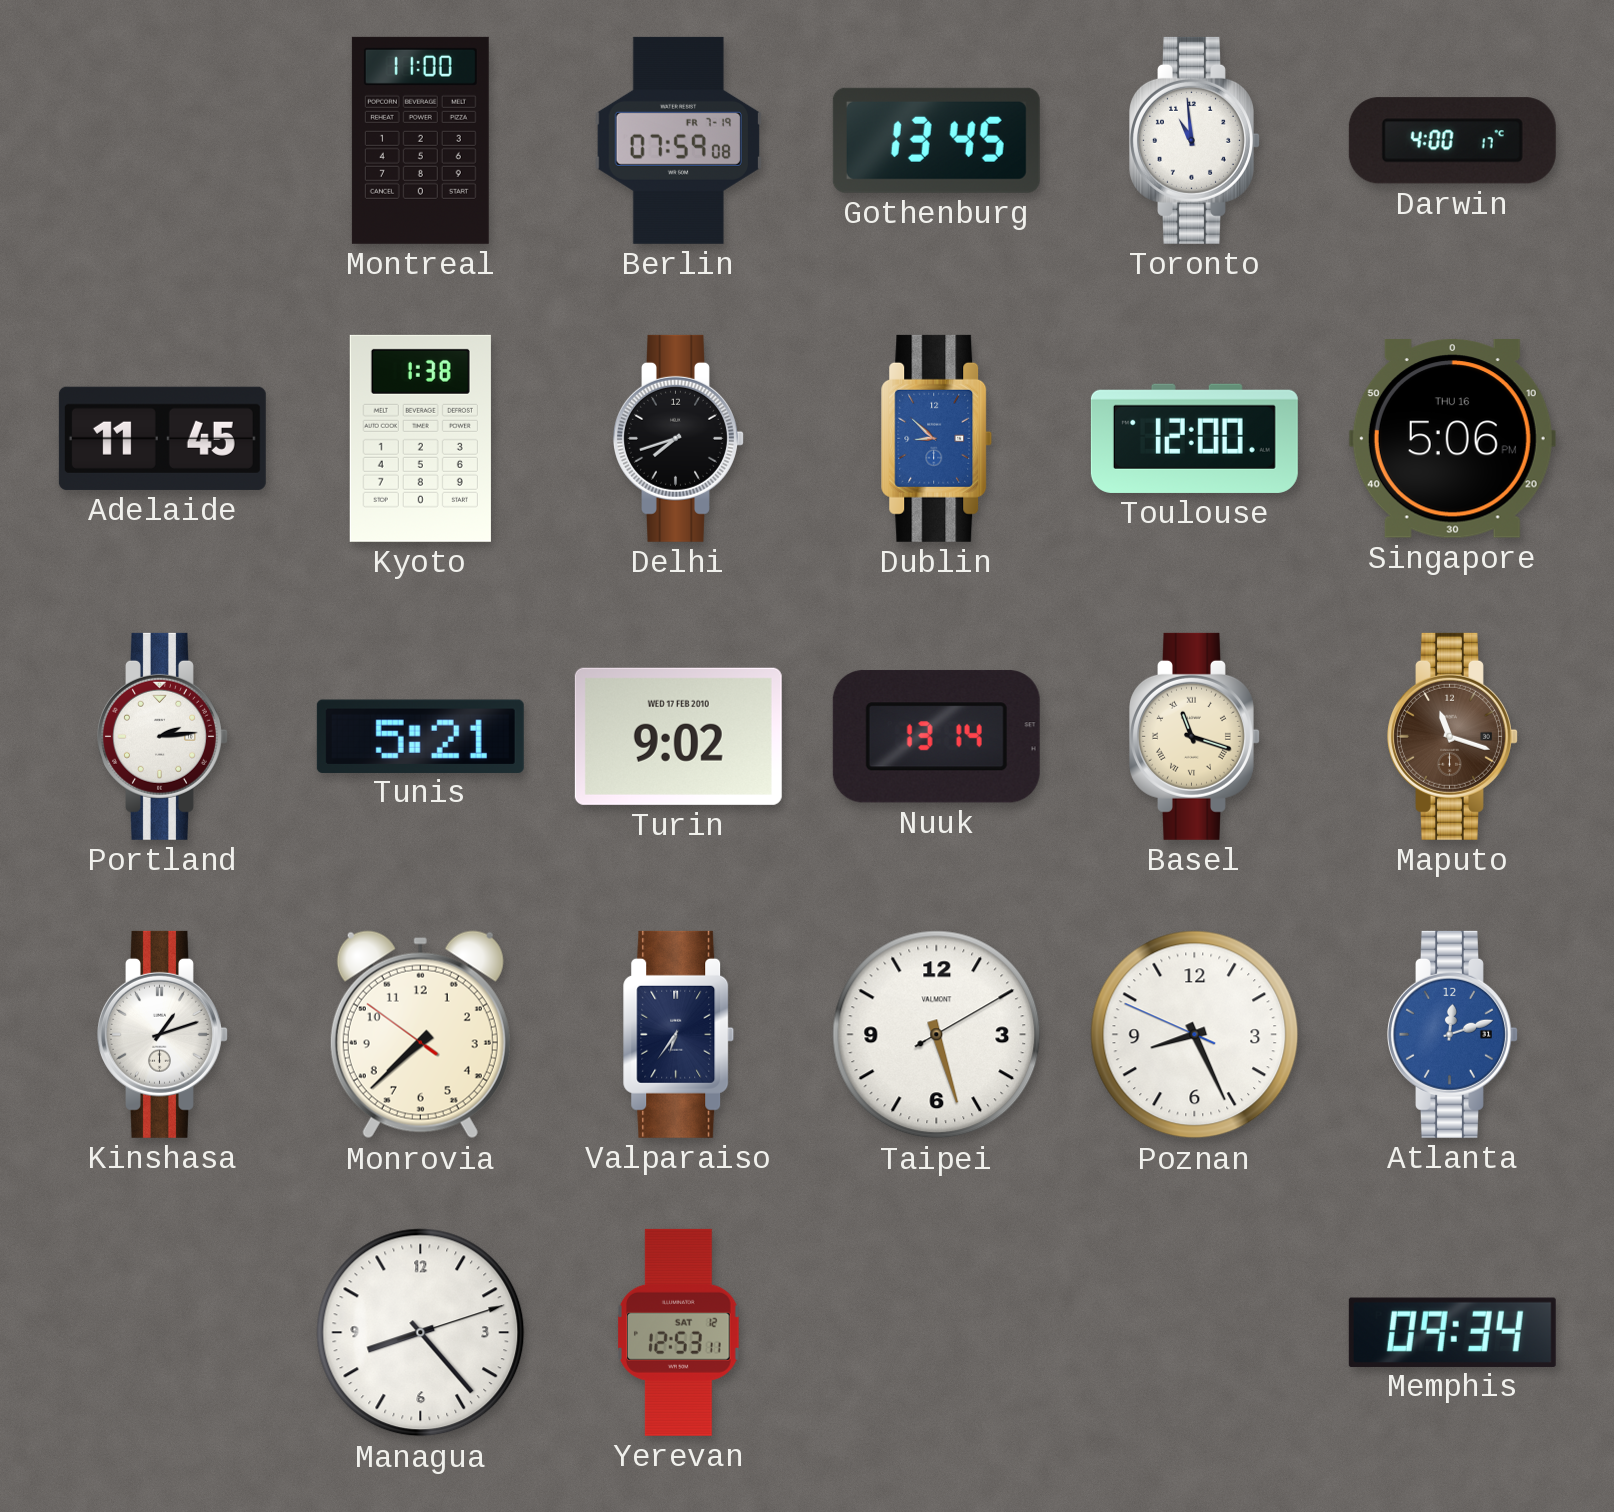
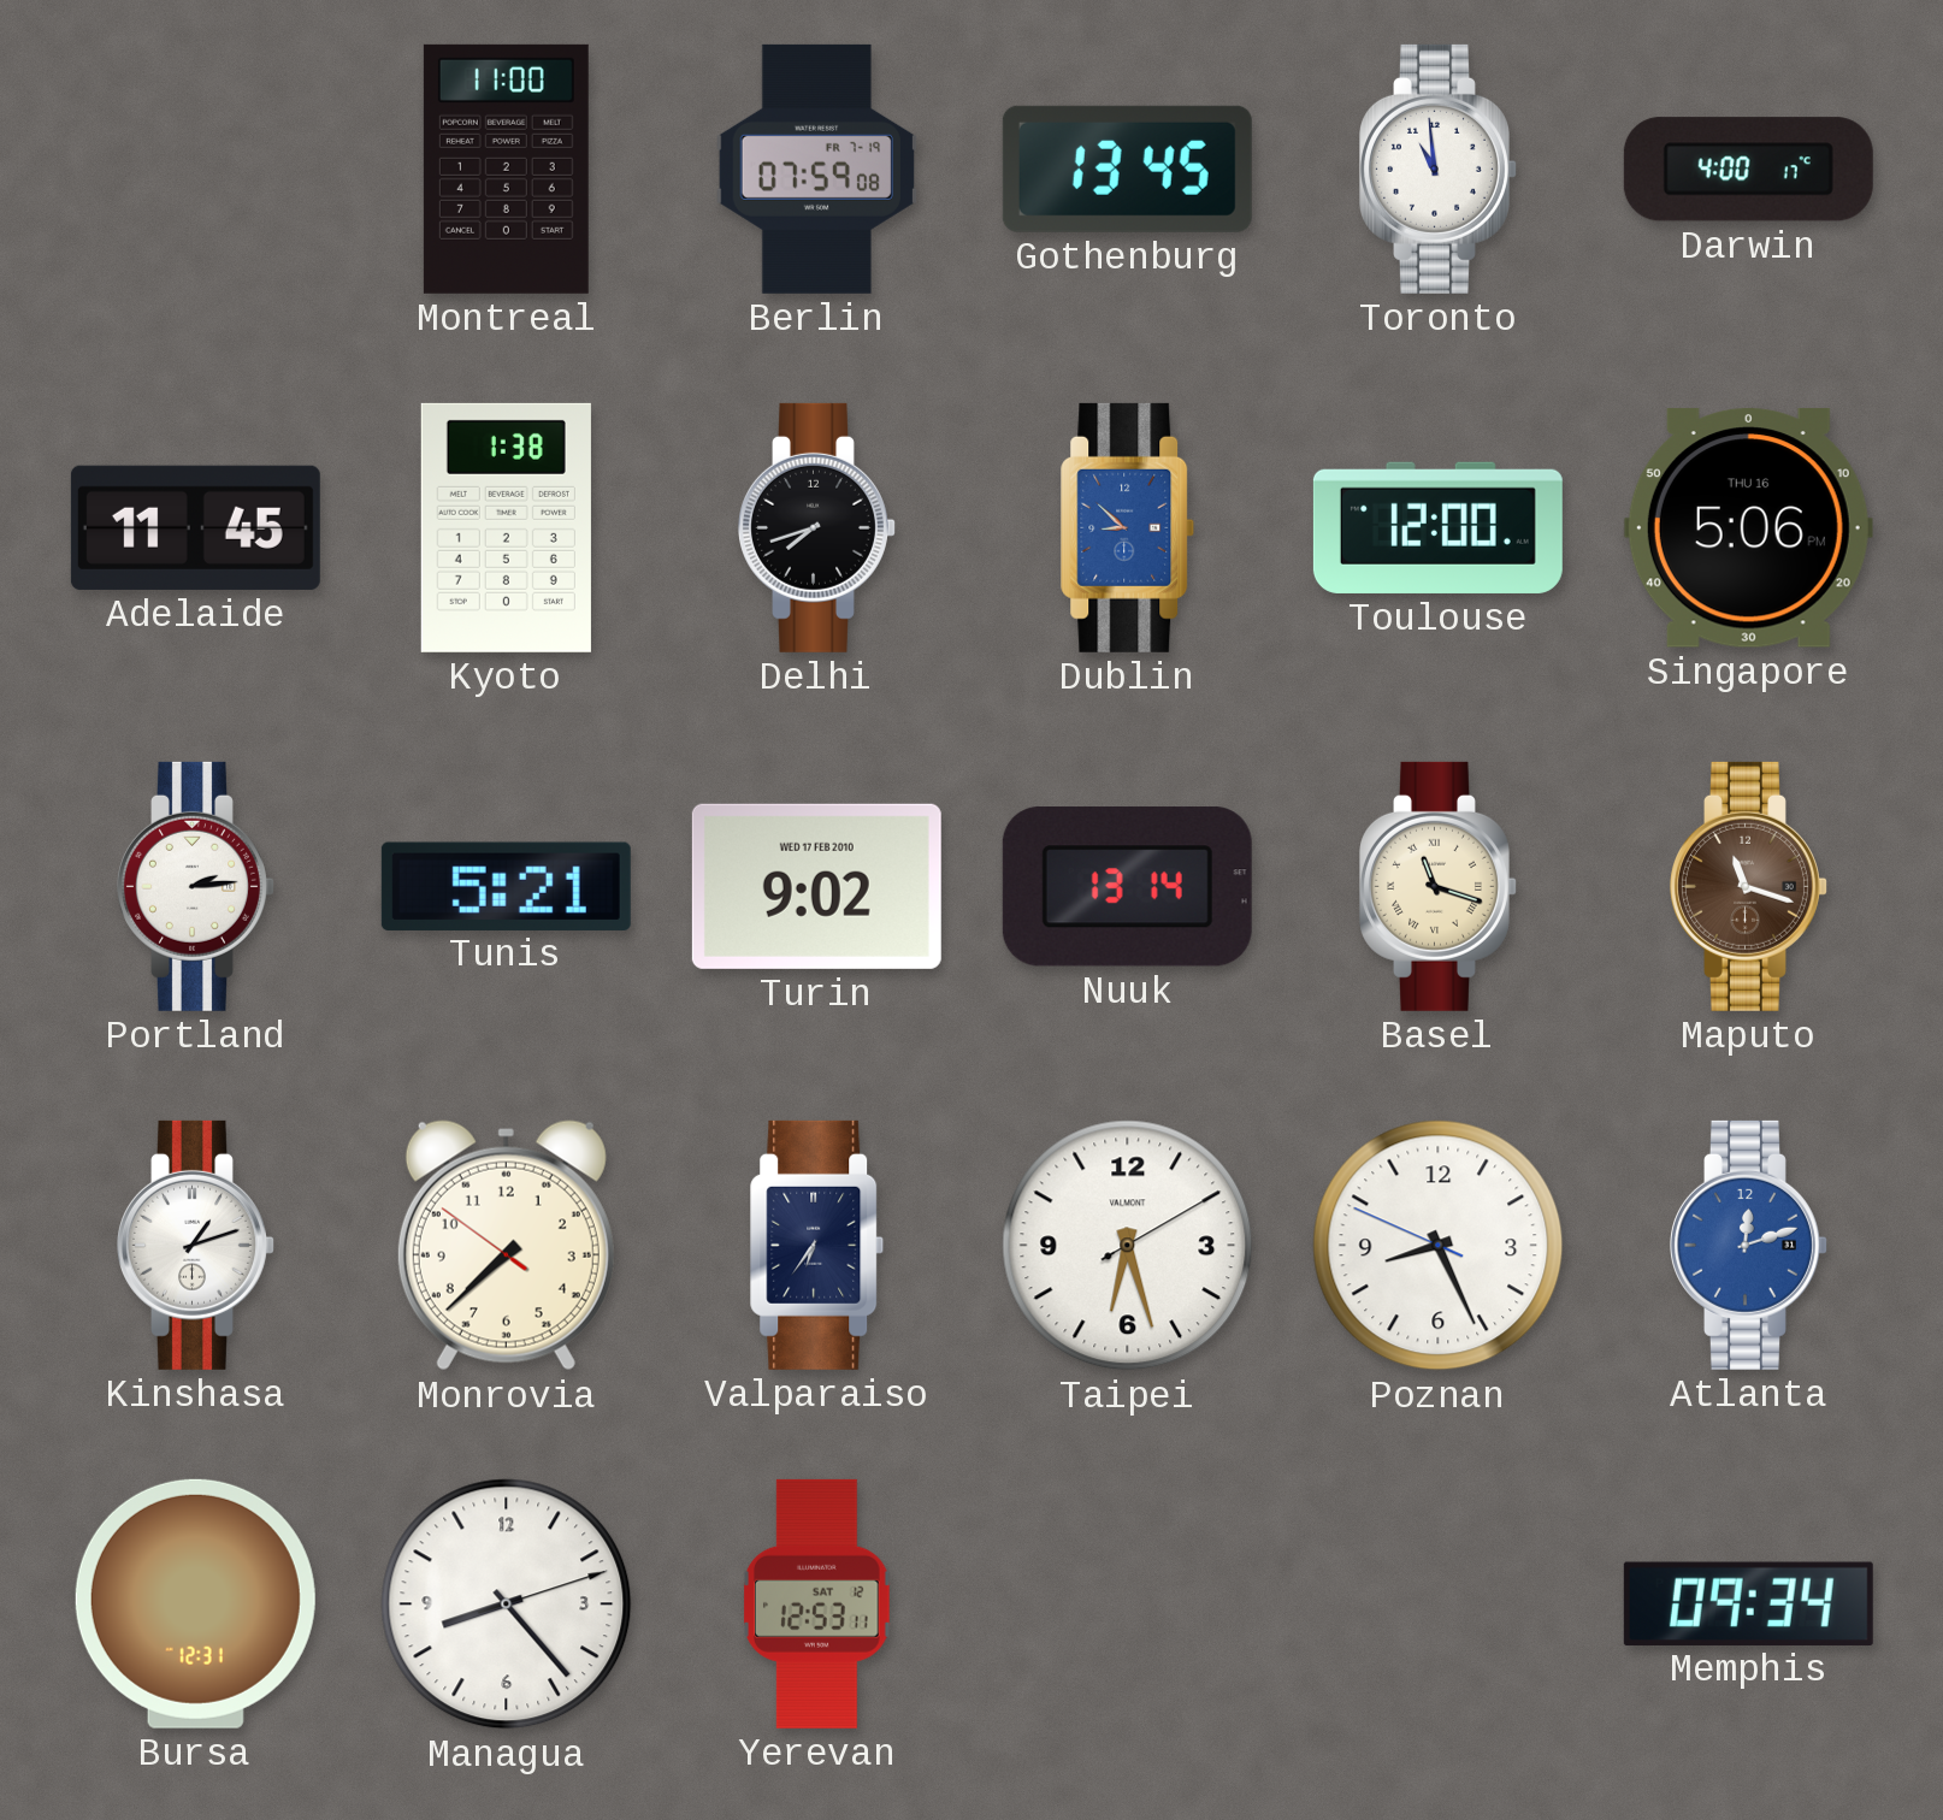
Taipei: 5:27 -> 6:27
Bursa: none -> 12:31
